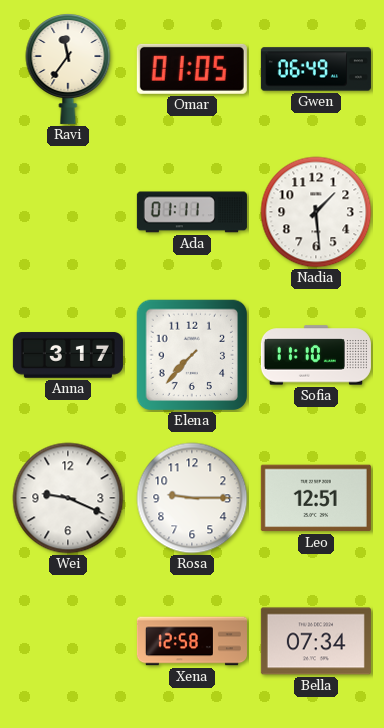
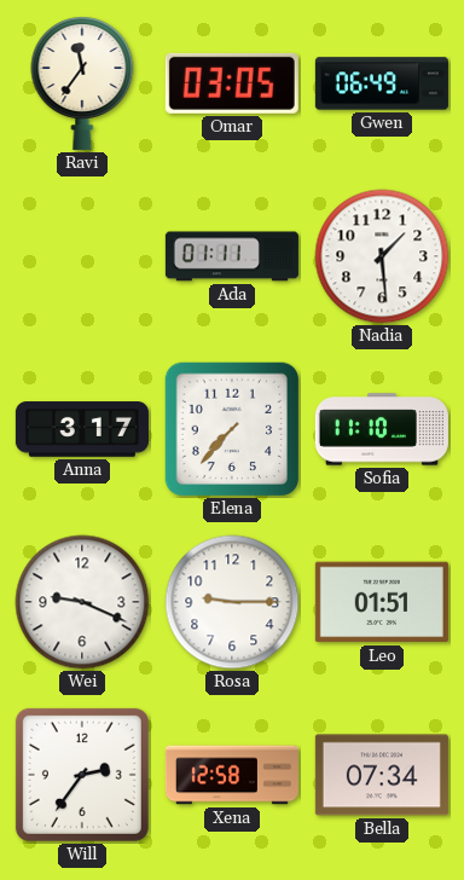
Omar: 01:05 -> 03:05
Leo: 12:51 -> 01:51
Will: none -> 2:36
